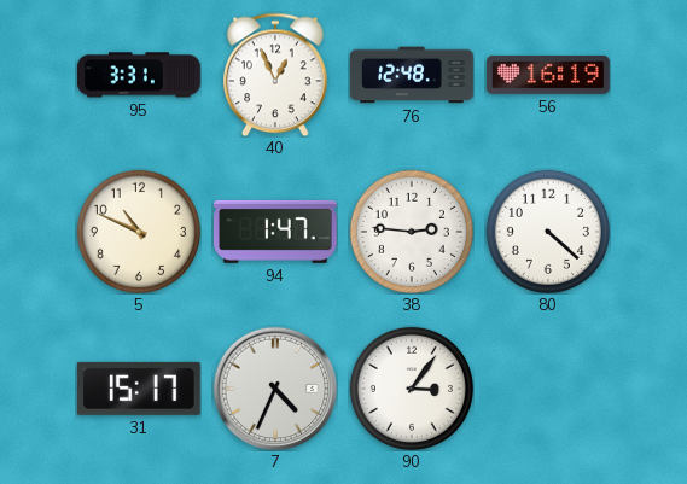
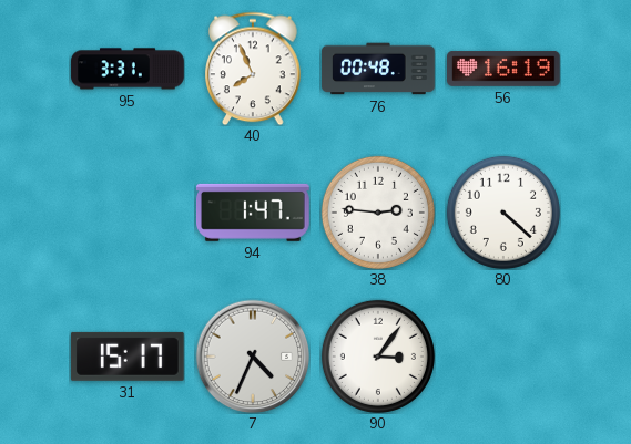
40: 12:56 -> 7:56
76: 12:48 -> 00:48
5: 10:49 -> none
